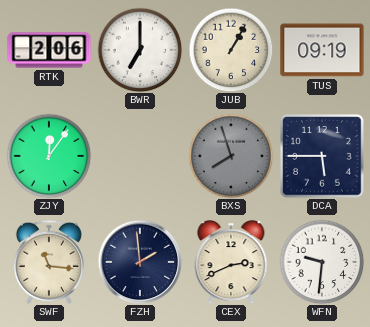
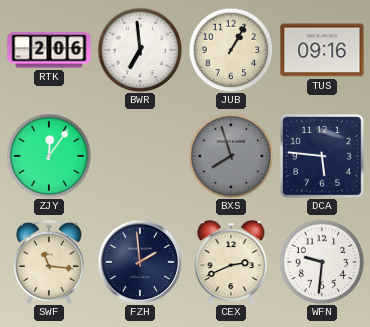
BWR: 7:00 -> 6:59
TUS: 09:19 -> 09:16
DCA: 5:45 -> 5:46
